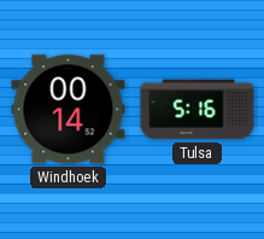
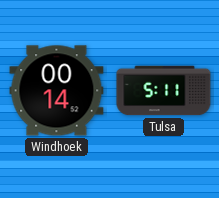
Tulsa: 5:16 -> 5:11
